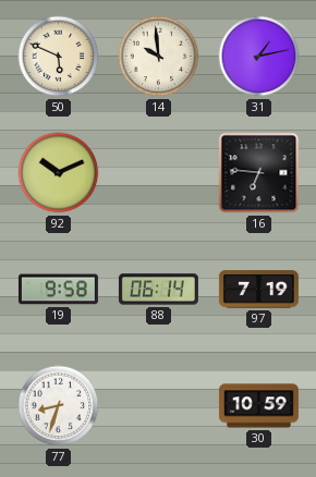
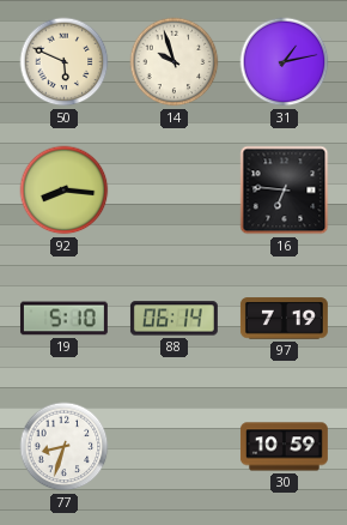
14: 9:59 -> 9:57
92: 10:11 -> 8:16
19: 9:58 -> 5:10
